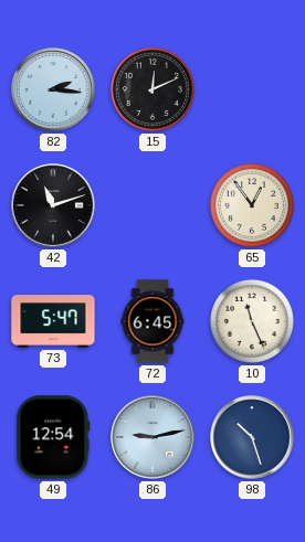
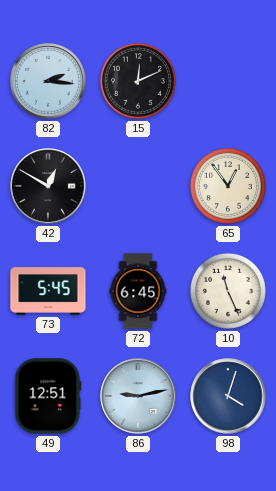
42: 11:12 -> 12:50
73: 5:47 -> 5:45
49: 12:54 -> 12:51
98: 10:27 -> 4:03
